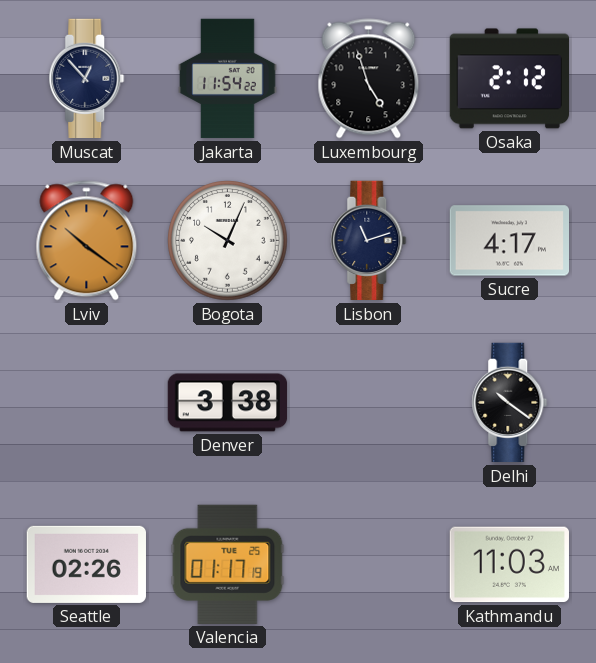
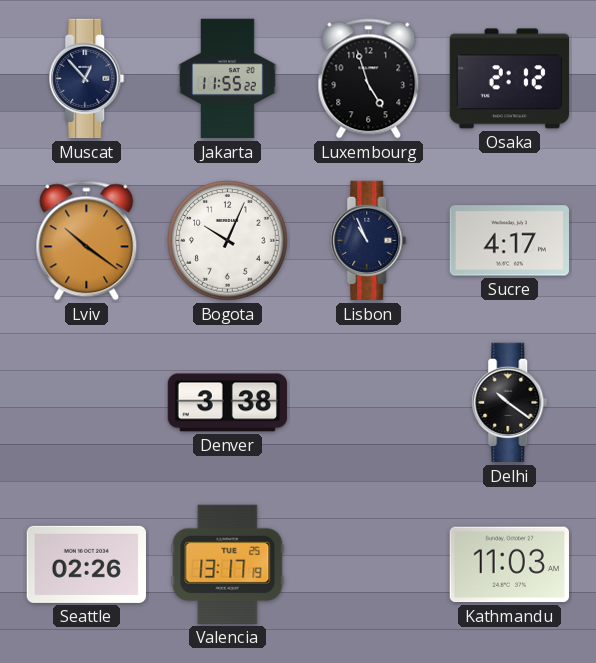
Jakarta: 11:54 -> 11:55
Lisbon: 11:12 -> 10:56
Valencia: 01:17 -> 13:17
